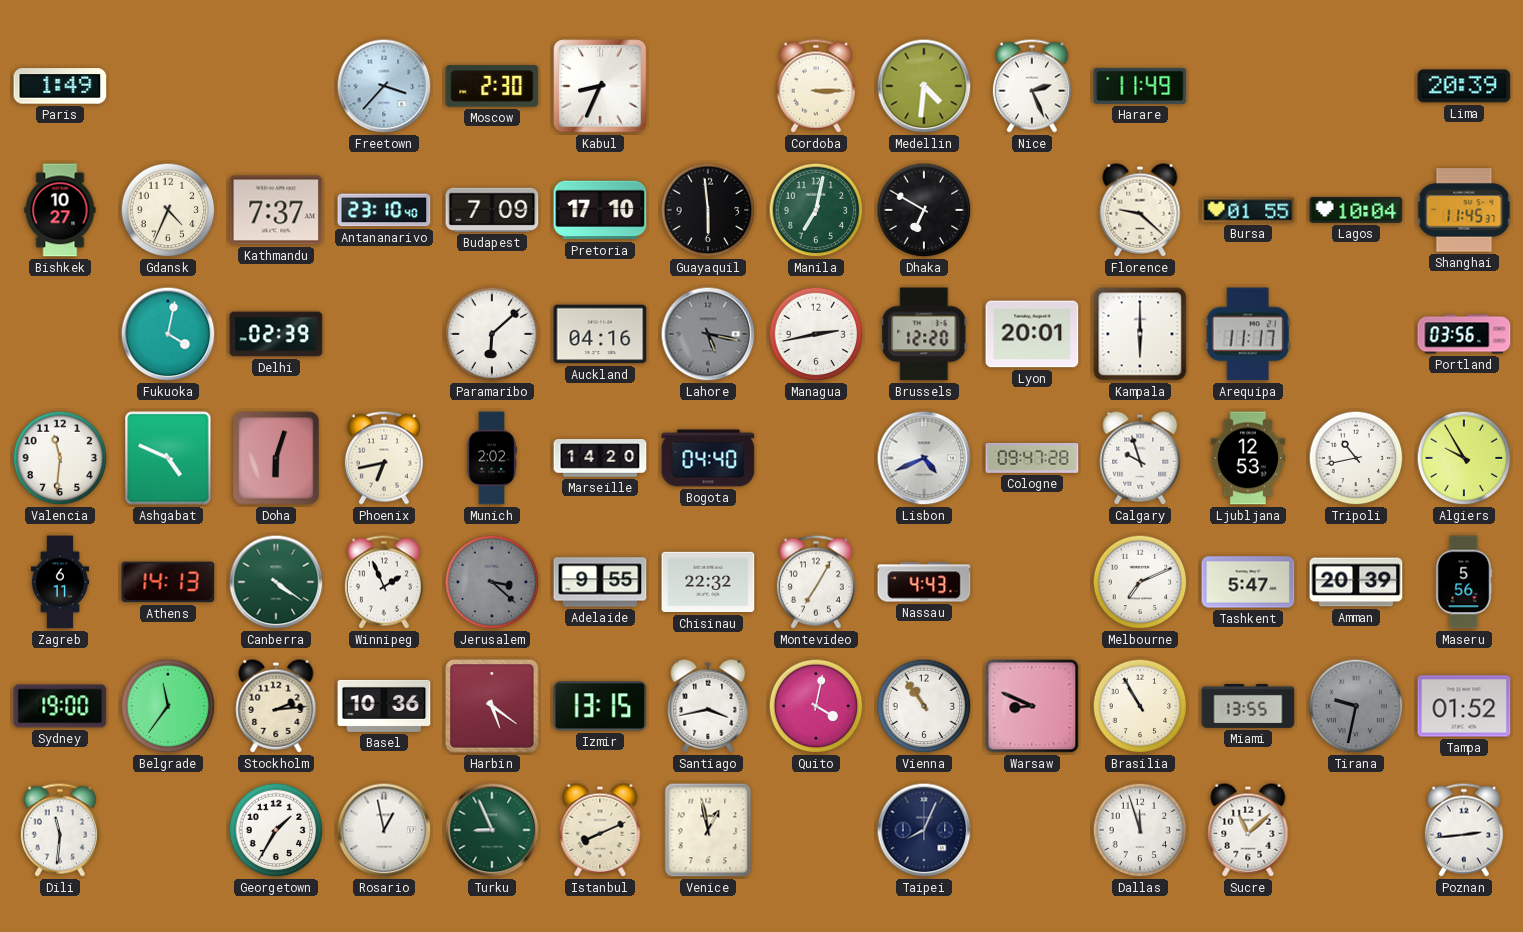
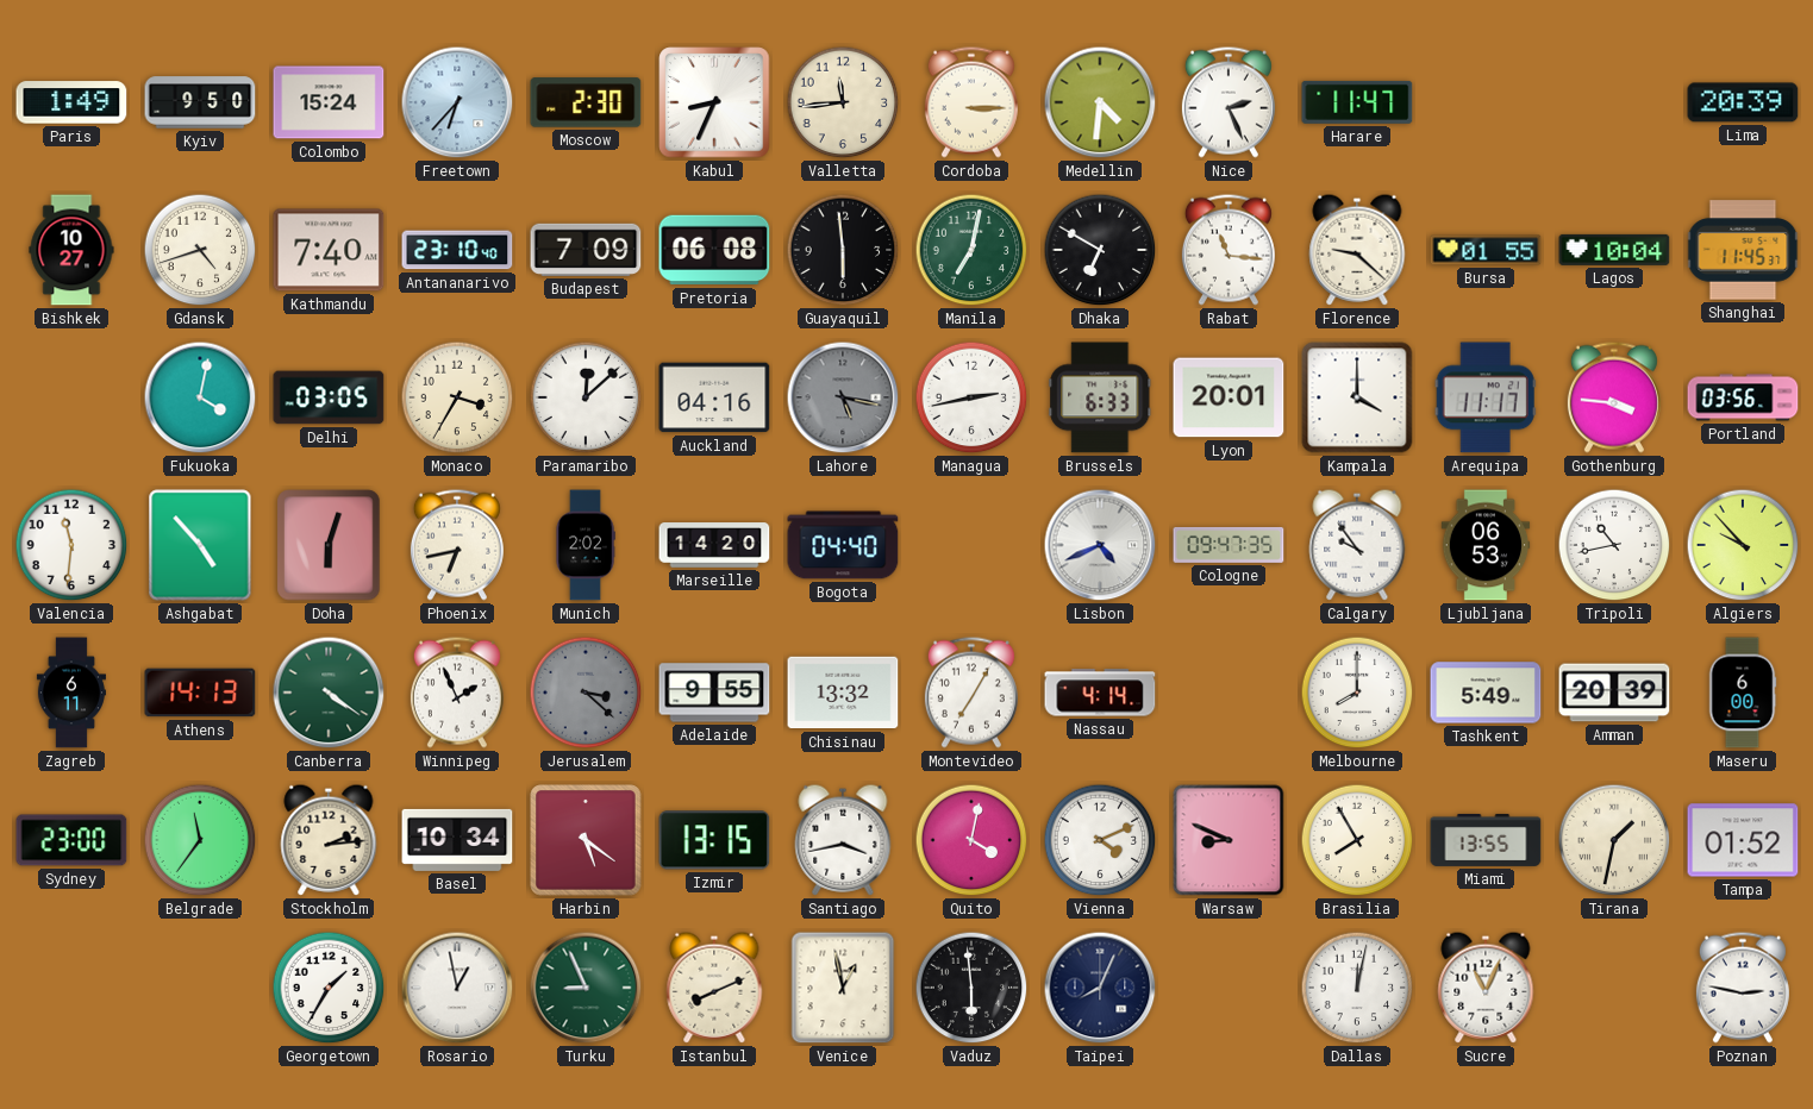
Kyiv: none -> 9:50
Colombo: none -> 15:24
Freetown: 3:37 -> 6:37
Valletta: none -> 11:44
Harare: 11:49 -> 11:47
Gdansk: 4:34 -> 4:42
Kathmandu: 7:37 -> 7:40
Pretoria: 17:10 -> 06:08
Rabat: none -> 11:16
Delhi: 02:39 -> 03:05
Monaco: none -> 3:35
Paramaribo: 6:08 -> 12:08
Brussels: 12:20 -> 6:33
Kampala: 6:00 -> 4:00
Gothenburg: none -> 3:46
Ashgabat: 4:49 -> 4:53
Cologne: 09:47:28 -> 09:47:35
Calgary: 9:57 -> 9:54
Ljubljana: 12:53 -> 06:53
Algiers: 9:55 -> 9:53
Chisinau: 22:32 -> 13:32
Nassau: 4:43 -> 4:14
Melbourne: 7:11 -> 8:00
Tashkent: 5:47 -> 5:49
Maseru: 5:56 -> 6:00
Sydney: 19:00 -> 23:00
Basel: 10:36 -> 10:34
Vienna: 10:54 -> 4:11
Brasilia: 10:55 -> 7:55
Tirana: 9:32 -> 1:32
Tirana dial: grey -> cream
Dili: 11:31 -> none
Vaduz: none -> 5:59
Dallas: 11:57 -> 12:02
Sucre: 11:08 -> 11:04
Poznan: 2:44 -> 2:47
